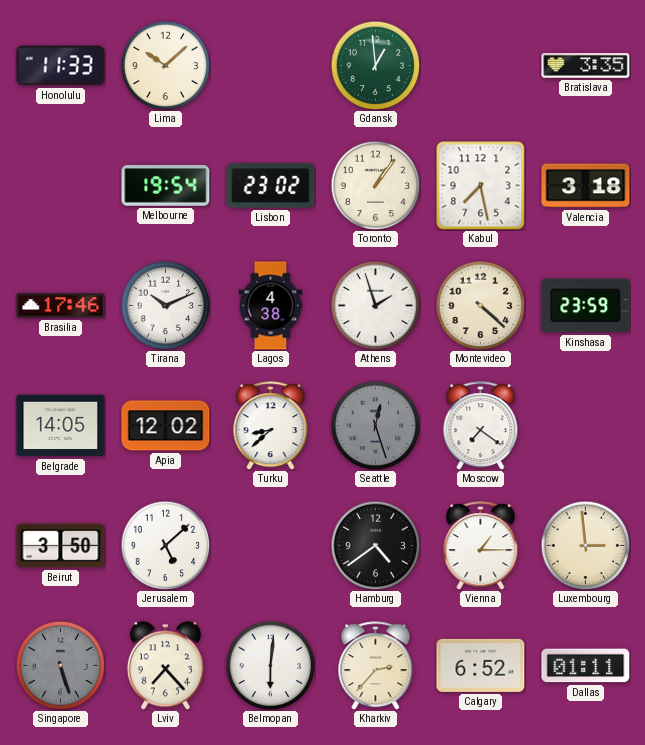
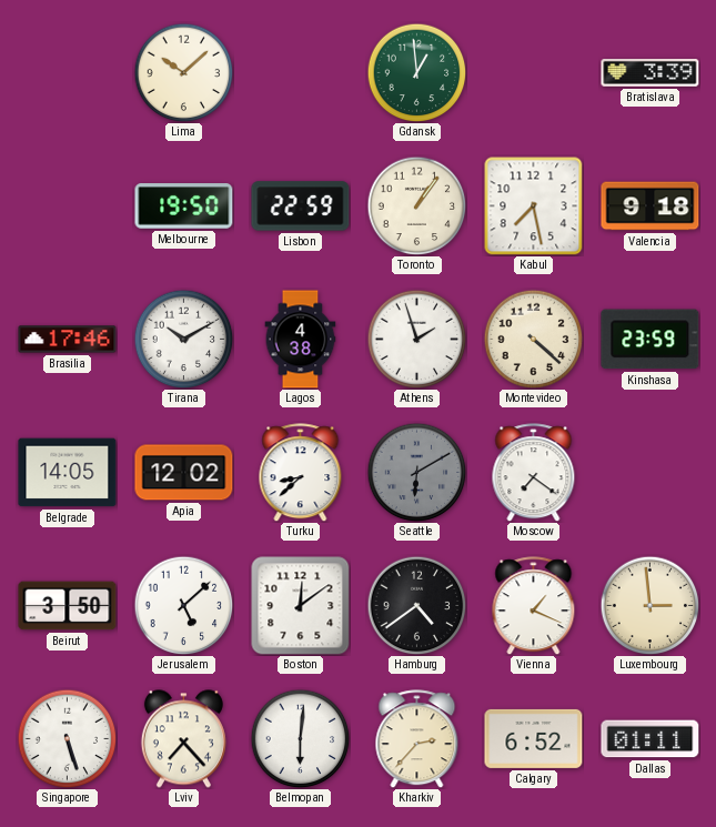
Honolulu: 11:33 -> none
Bratislava: 3:35 -> 3:39
Melbourne: 19:54 -> 19:50
Lisbon: 23:02 -> 22:59
Valencia: 3:18 -> 9:18
Tirana: 10:11 -> 10:10
Seattle: 12:27 -> 6:10
Boston: none -> 12:09
Vienna: 1:15 -> 1:19
Singapore dial: grey -> white
